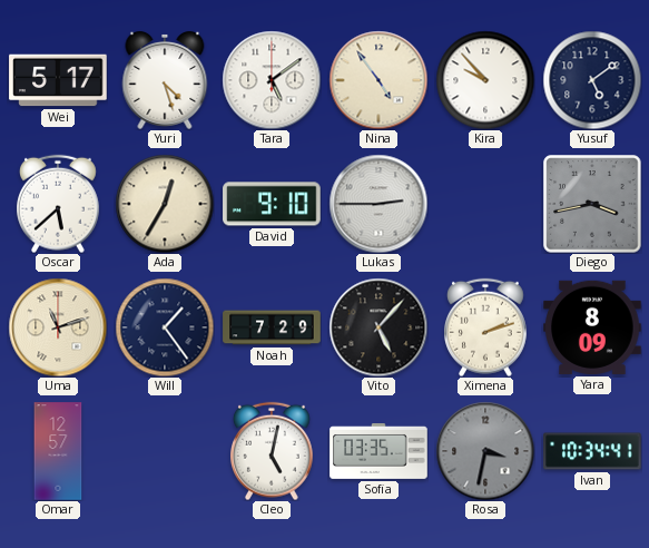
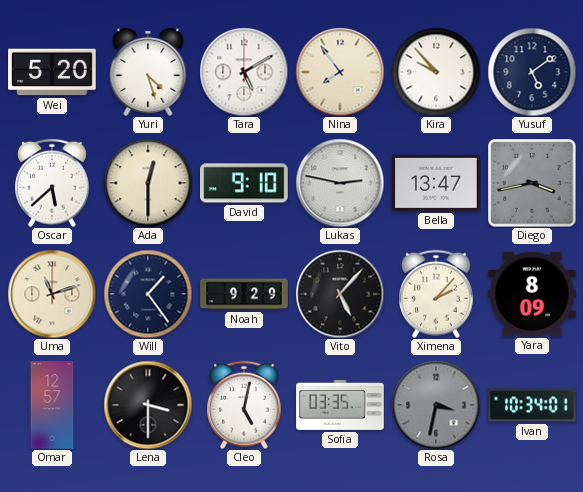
Wei: 5:17 -> 5:20
Tara: 5:09 -> 5:10
Nina: 4:54 -> 7:54
Ada: 12:35 -> 12:30
Lukas: 2:45 -> 2:47
Bella: none -> 13:47
Noah: 7:29 -> 9:29
Ximena: 2:12 -> 2:07
Lena: none -> 3:30
Ivan: 10:34:41 -> 10:34:01
